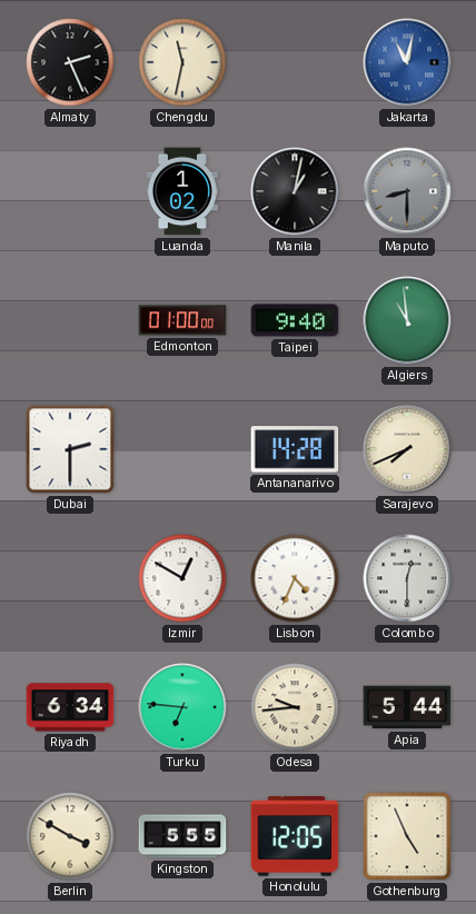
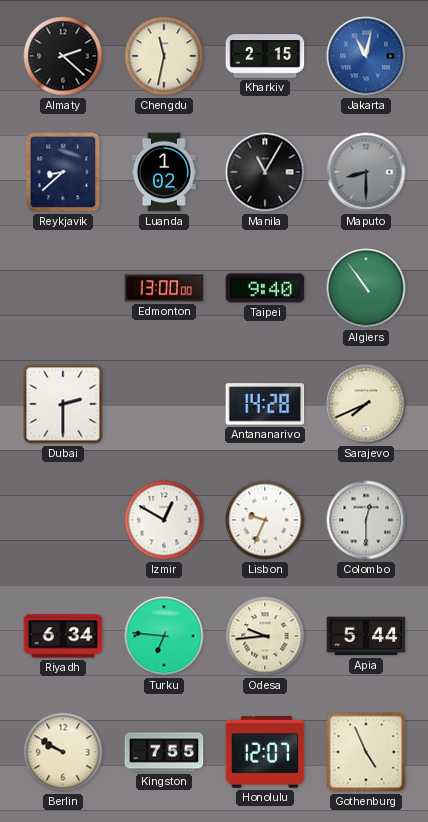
Almaty: 2:26 -> 2:22
Kharkiv: none -> 2:15
Reykjavik: none -> 8:38
Manila: 1:02 -> 11:05
Edmonton: 01:00 -> 13:00
Algiers: 10:59 -> 10:54
Lisbon: 4:34 -> 9:34
Berlin: 3:50 -> 9:50
Kingston: 5:55 -> 7:55
Honolulu: 12:05 -> 12:07
